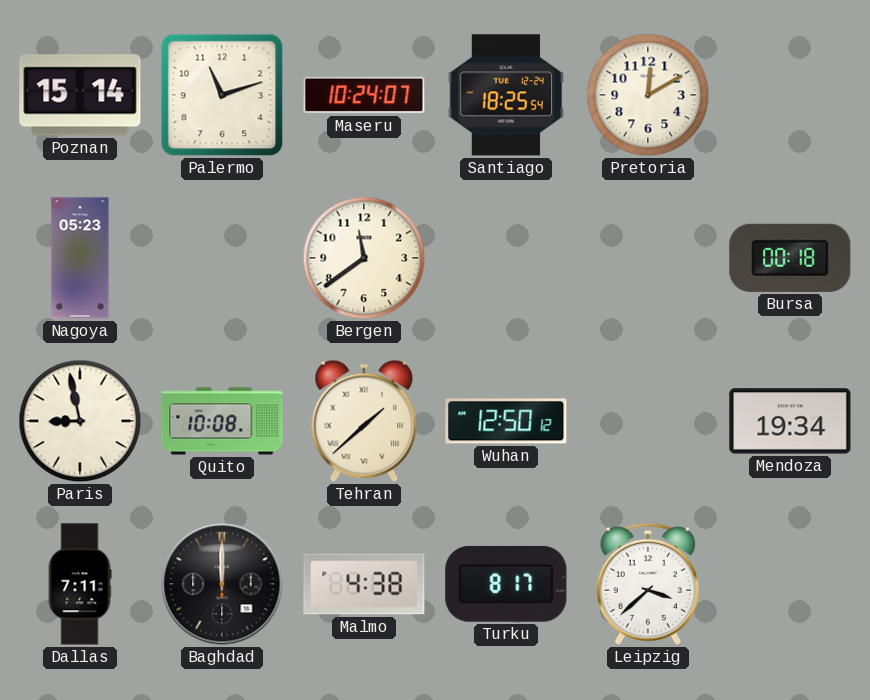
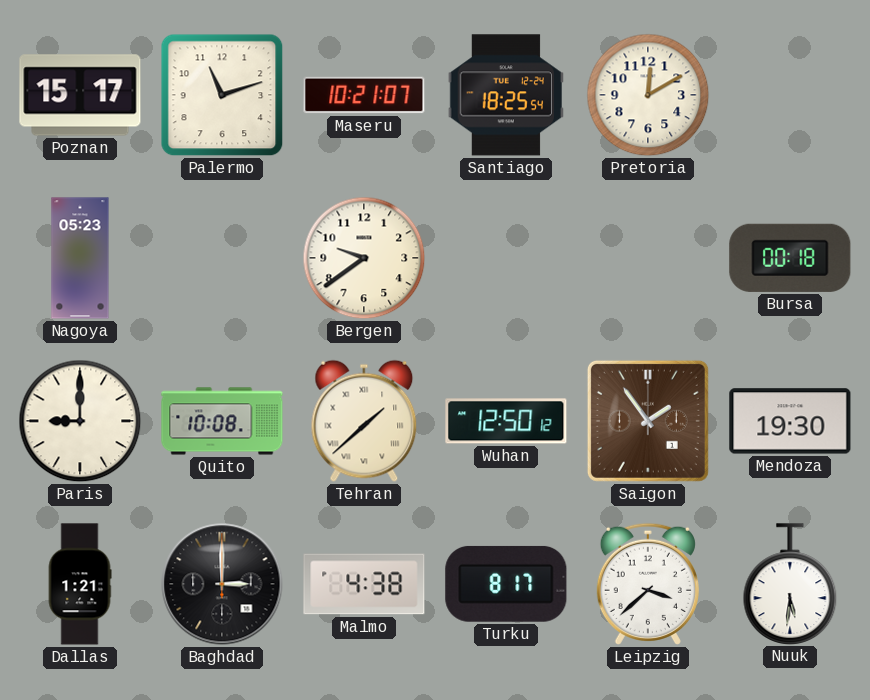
Poznan: 15:14 -> 15:17
Maseru: 10:24 -> 10:21
Bergen: 11:39 -> 9:39
Paris: 8:58 -> 9:00
Saigon: none -> 1:54
Mendoza: 19:34 -> 19:30
Dallas: 7:11 -> 1:21
Baghdad: 12:00 -> 3:00
Nuuk: none -> 5:31
